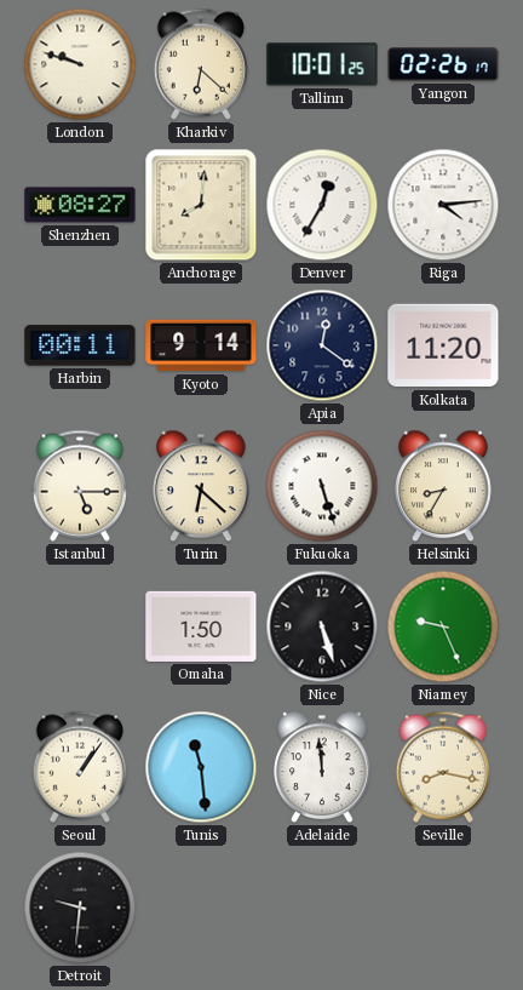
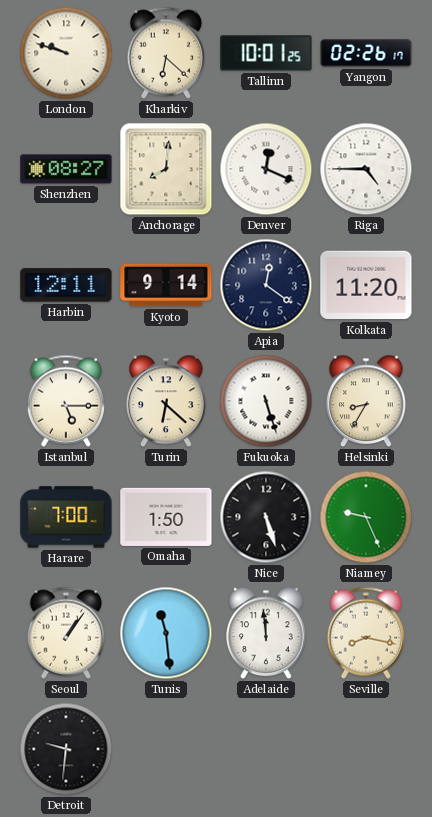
Denver: 12:35 -> 12:19
Riga: 4:14 -> 4:45
Harbin: 00:11 -> 12:11
Harare: none -> 7:00
